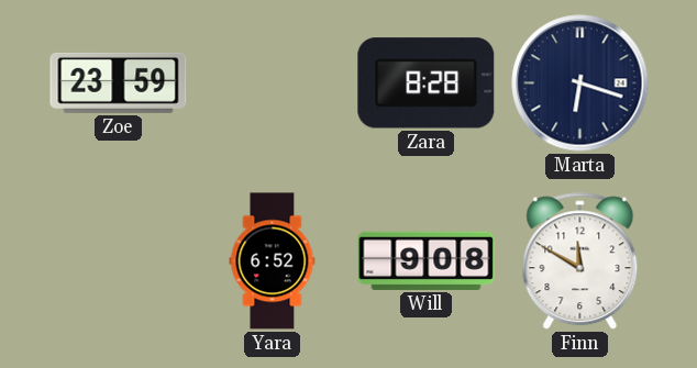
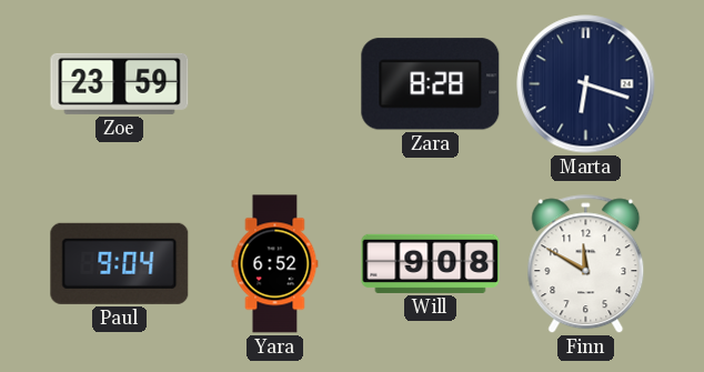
Paul: none -> 9:04
